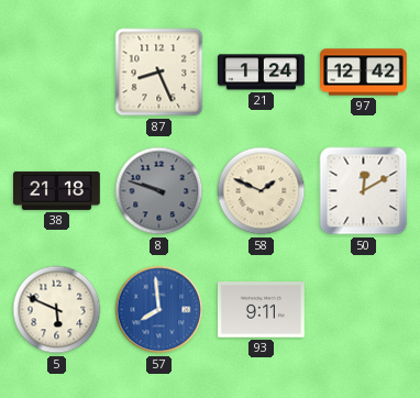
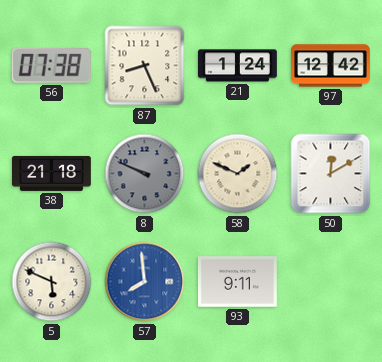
56: none -> 07:38
8: 9:48 -> 9:49
